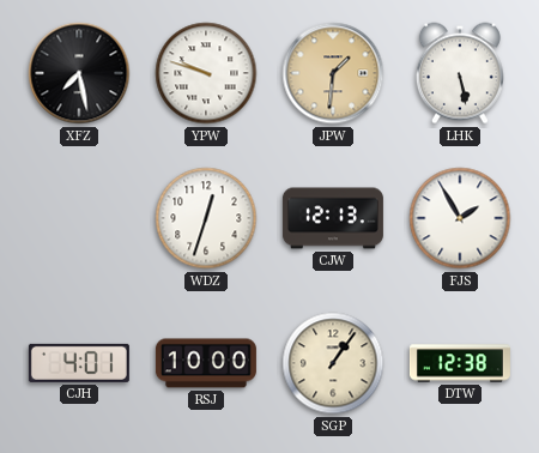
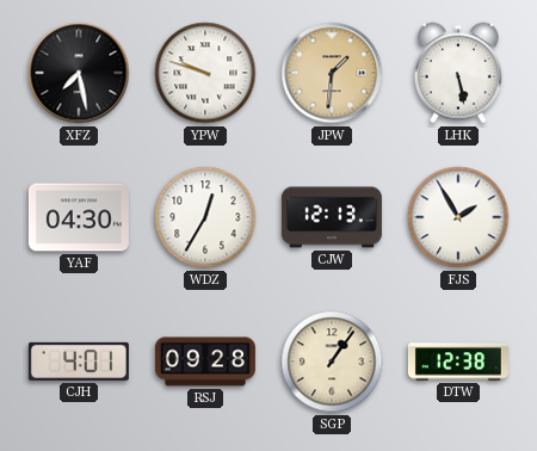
YAF: none -> 04:30
WDZ: 12:33 -> 12:35
RSJ: 10:00 -> 09:28
